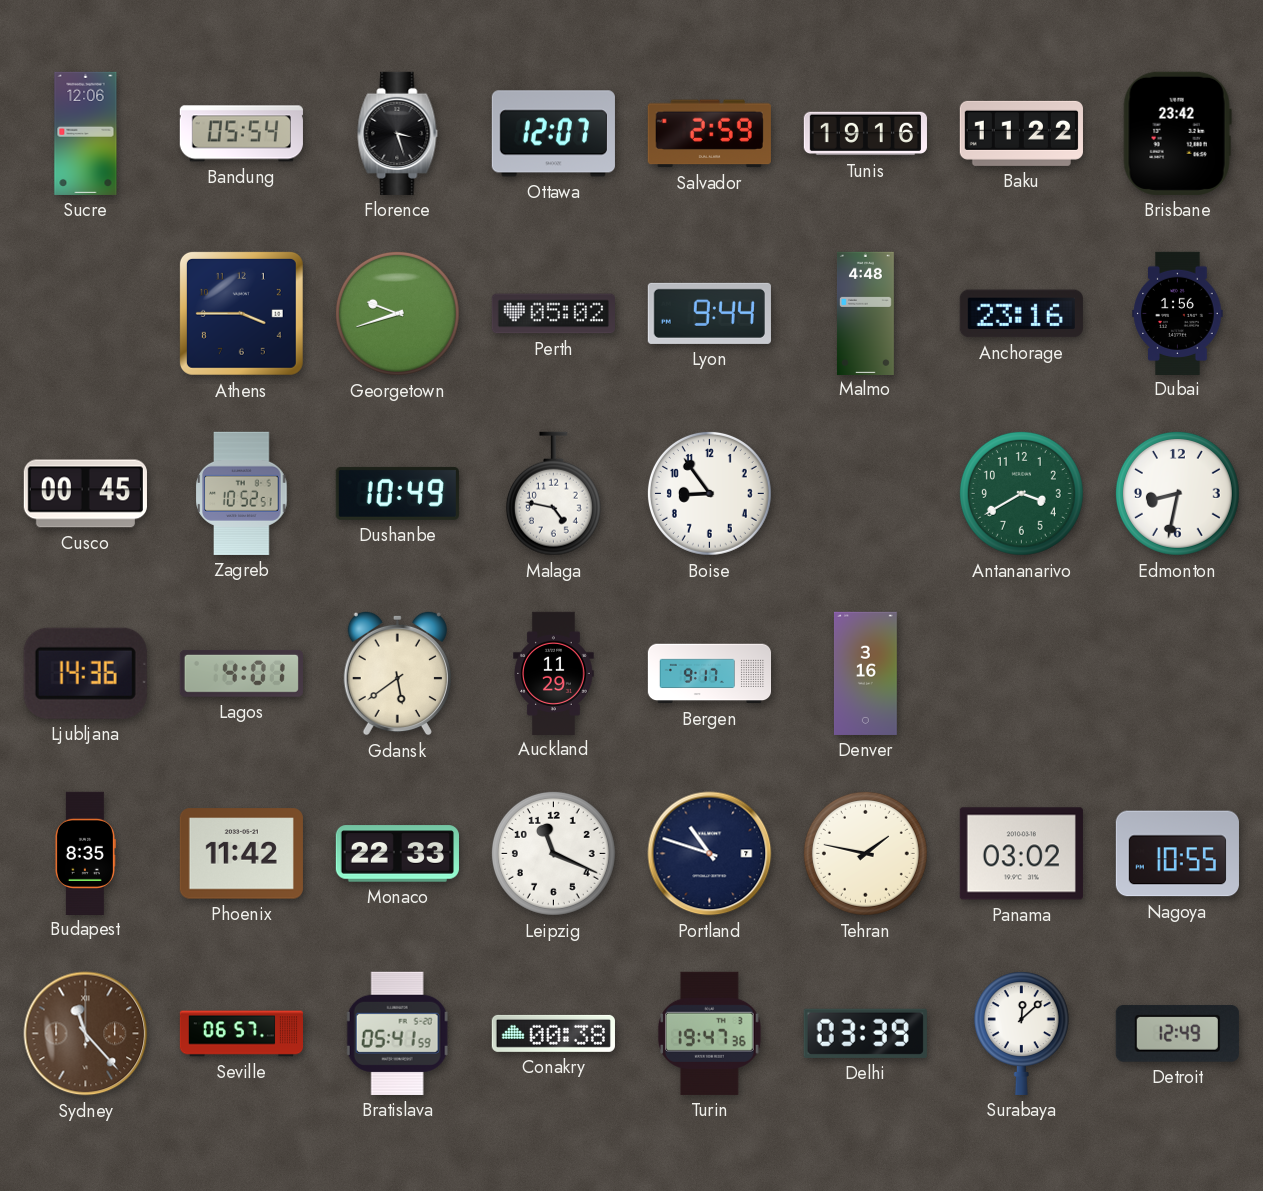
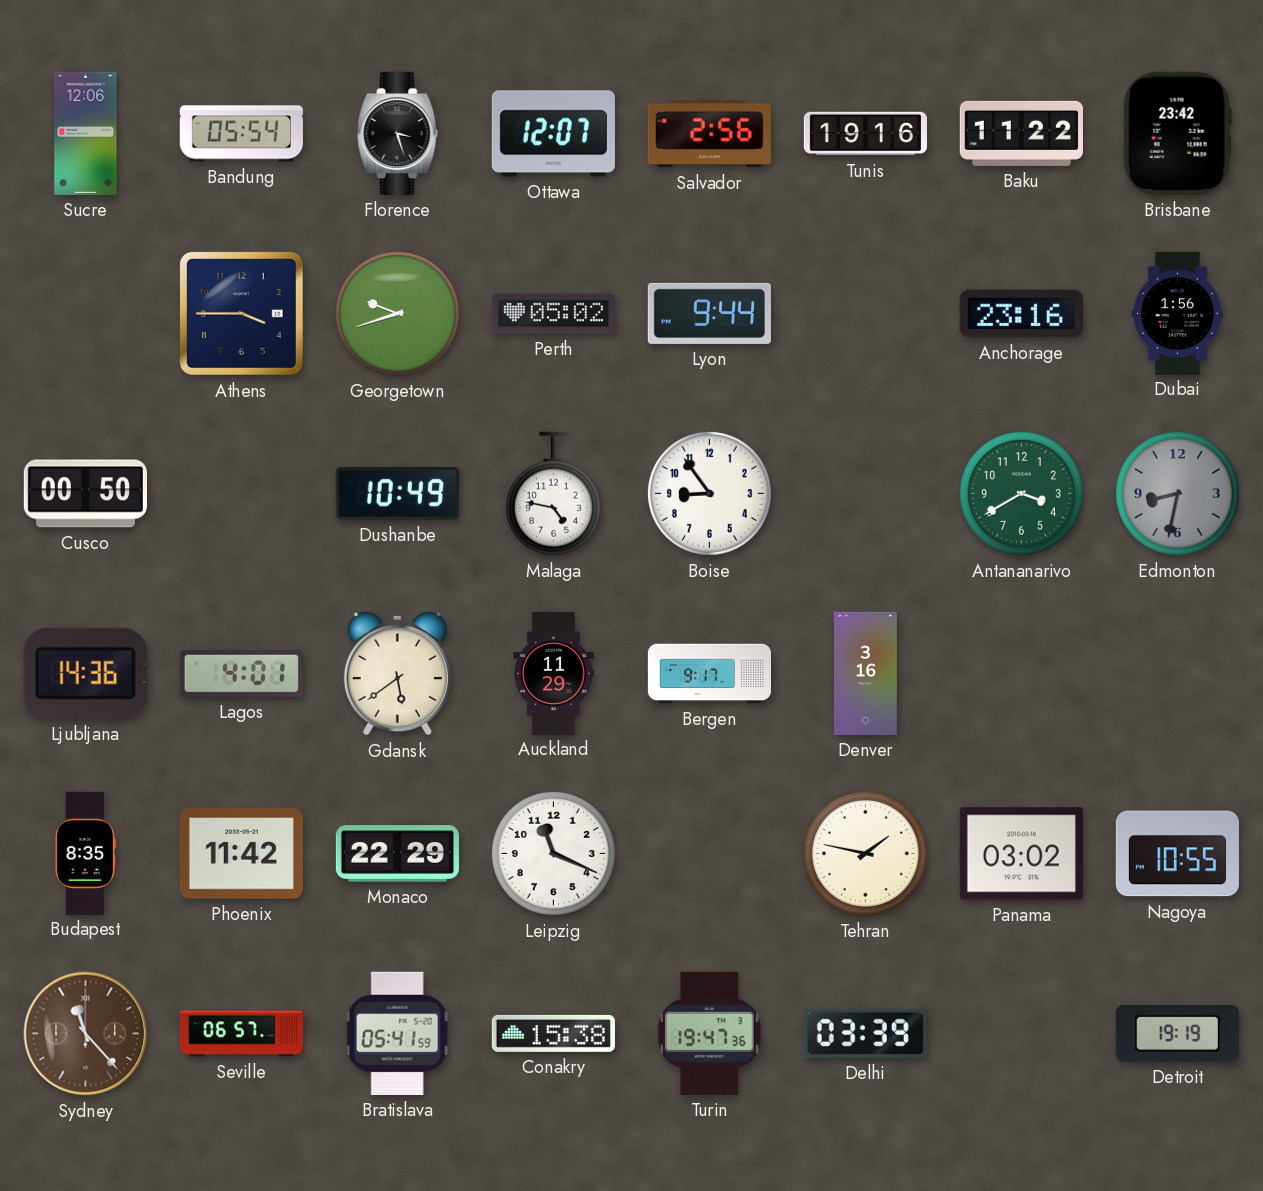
Salvador: 2:59 -> 2:56
Malmo: 4:48 -> none
Cusco: 00:45 -> 00:50
Zagreb: 10:52 -> none
Edmonton dial: white -> grey
Monaco: 22:33 -> 22:29
Portland: 10:48 -> none
Conakry: 00:38 -> 15:38
Surabaya: 12:08 -> none
Detroit: 12:49 -> 19:19
